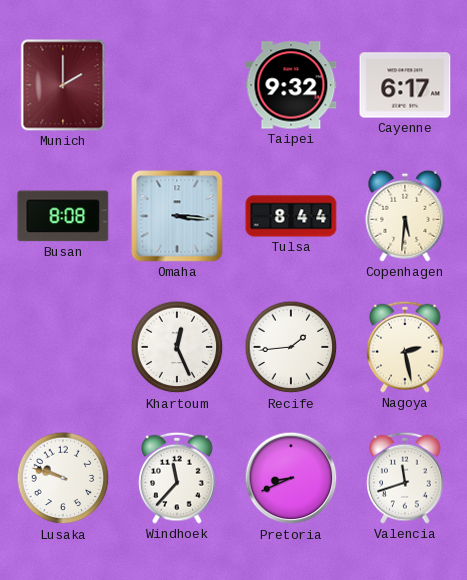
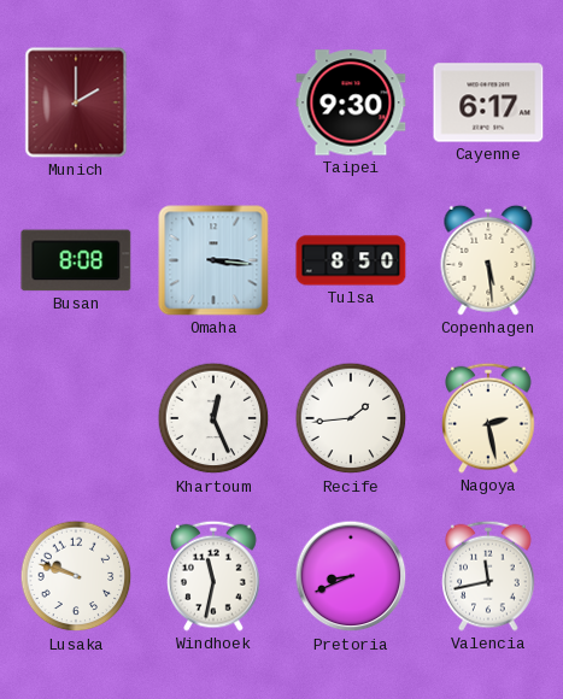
Taipei: 9:32 -> 9:30
Tulsa: 8:44 -> 8:50
Copenhagen: 5:31 -> 5:29
Windhoek: 11:37 -> 11:32
Valencia: 11:42 -> 11:43
